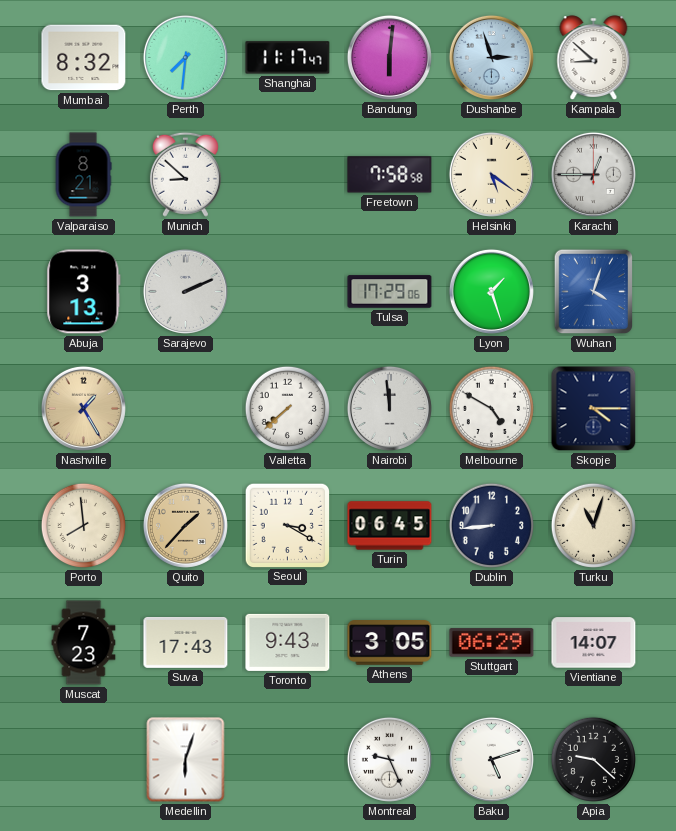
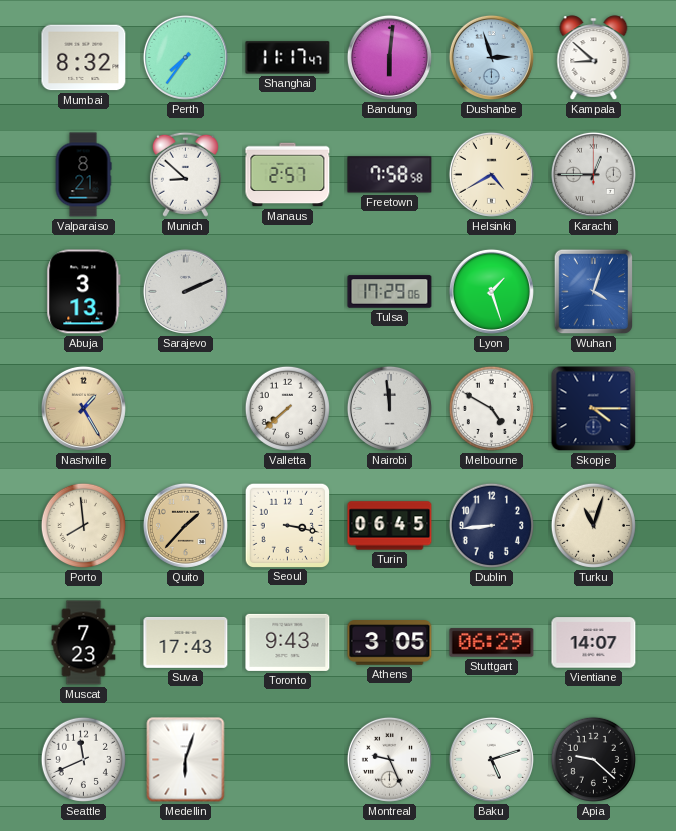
Perth: 7:31 -> 7:36
Manaus: none -> 2:57
Helsinki: 5:21 -> 4:40
Seoul: 3:20 -> 3:17
Seattle: none -> 11:41
